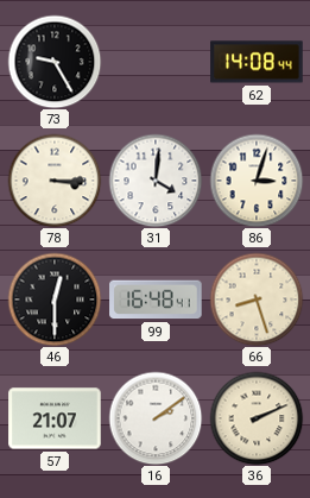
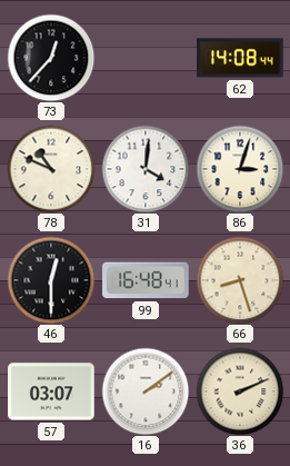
73: 9:25 -> 12:37
78: 3:15 -> 10:49
57: 21:07 -> 03:07
